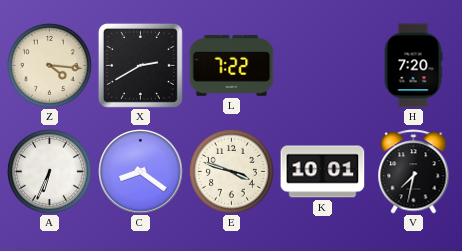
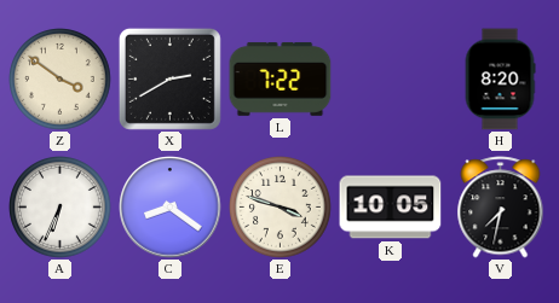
Z: 4:16 -> 3:51
H: 7:20 -> 8:20
K: 10:01 -> 10:05
